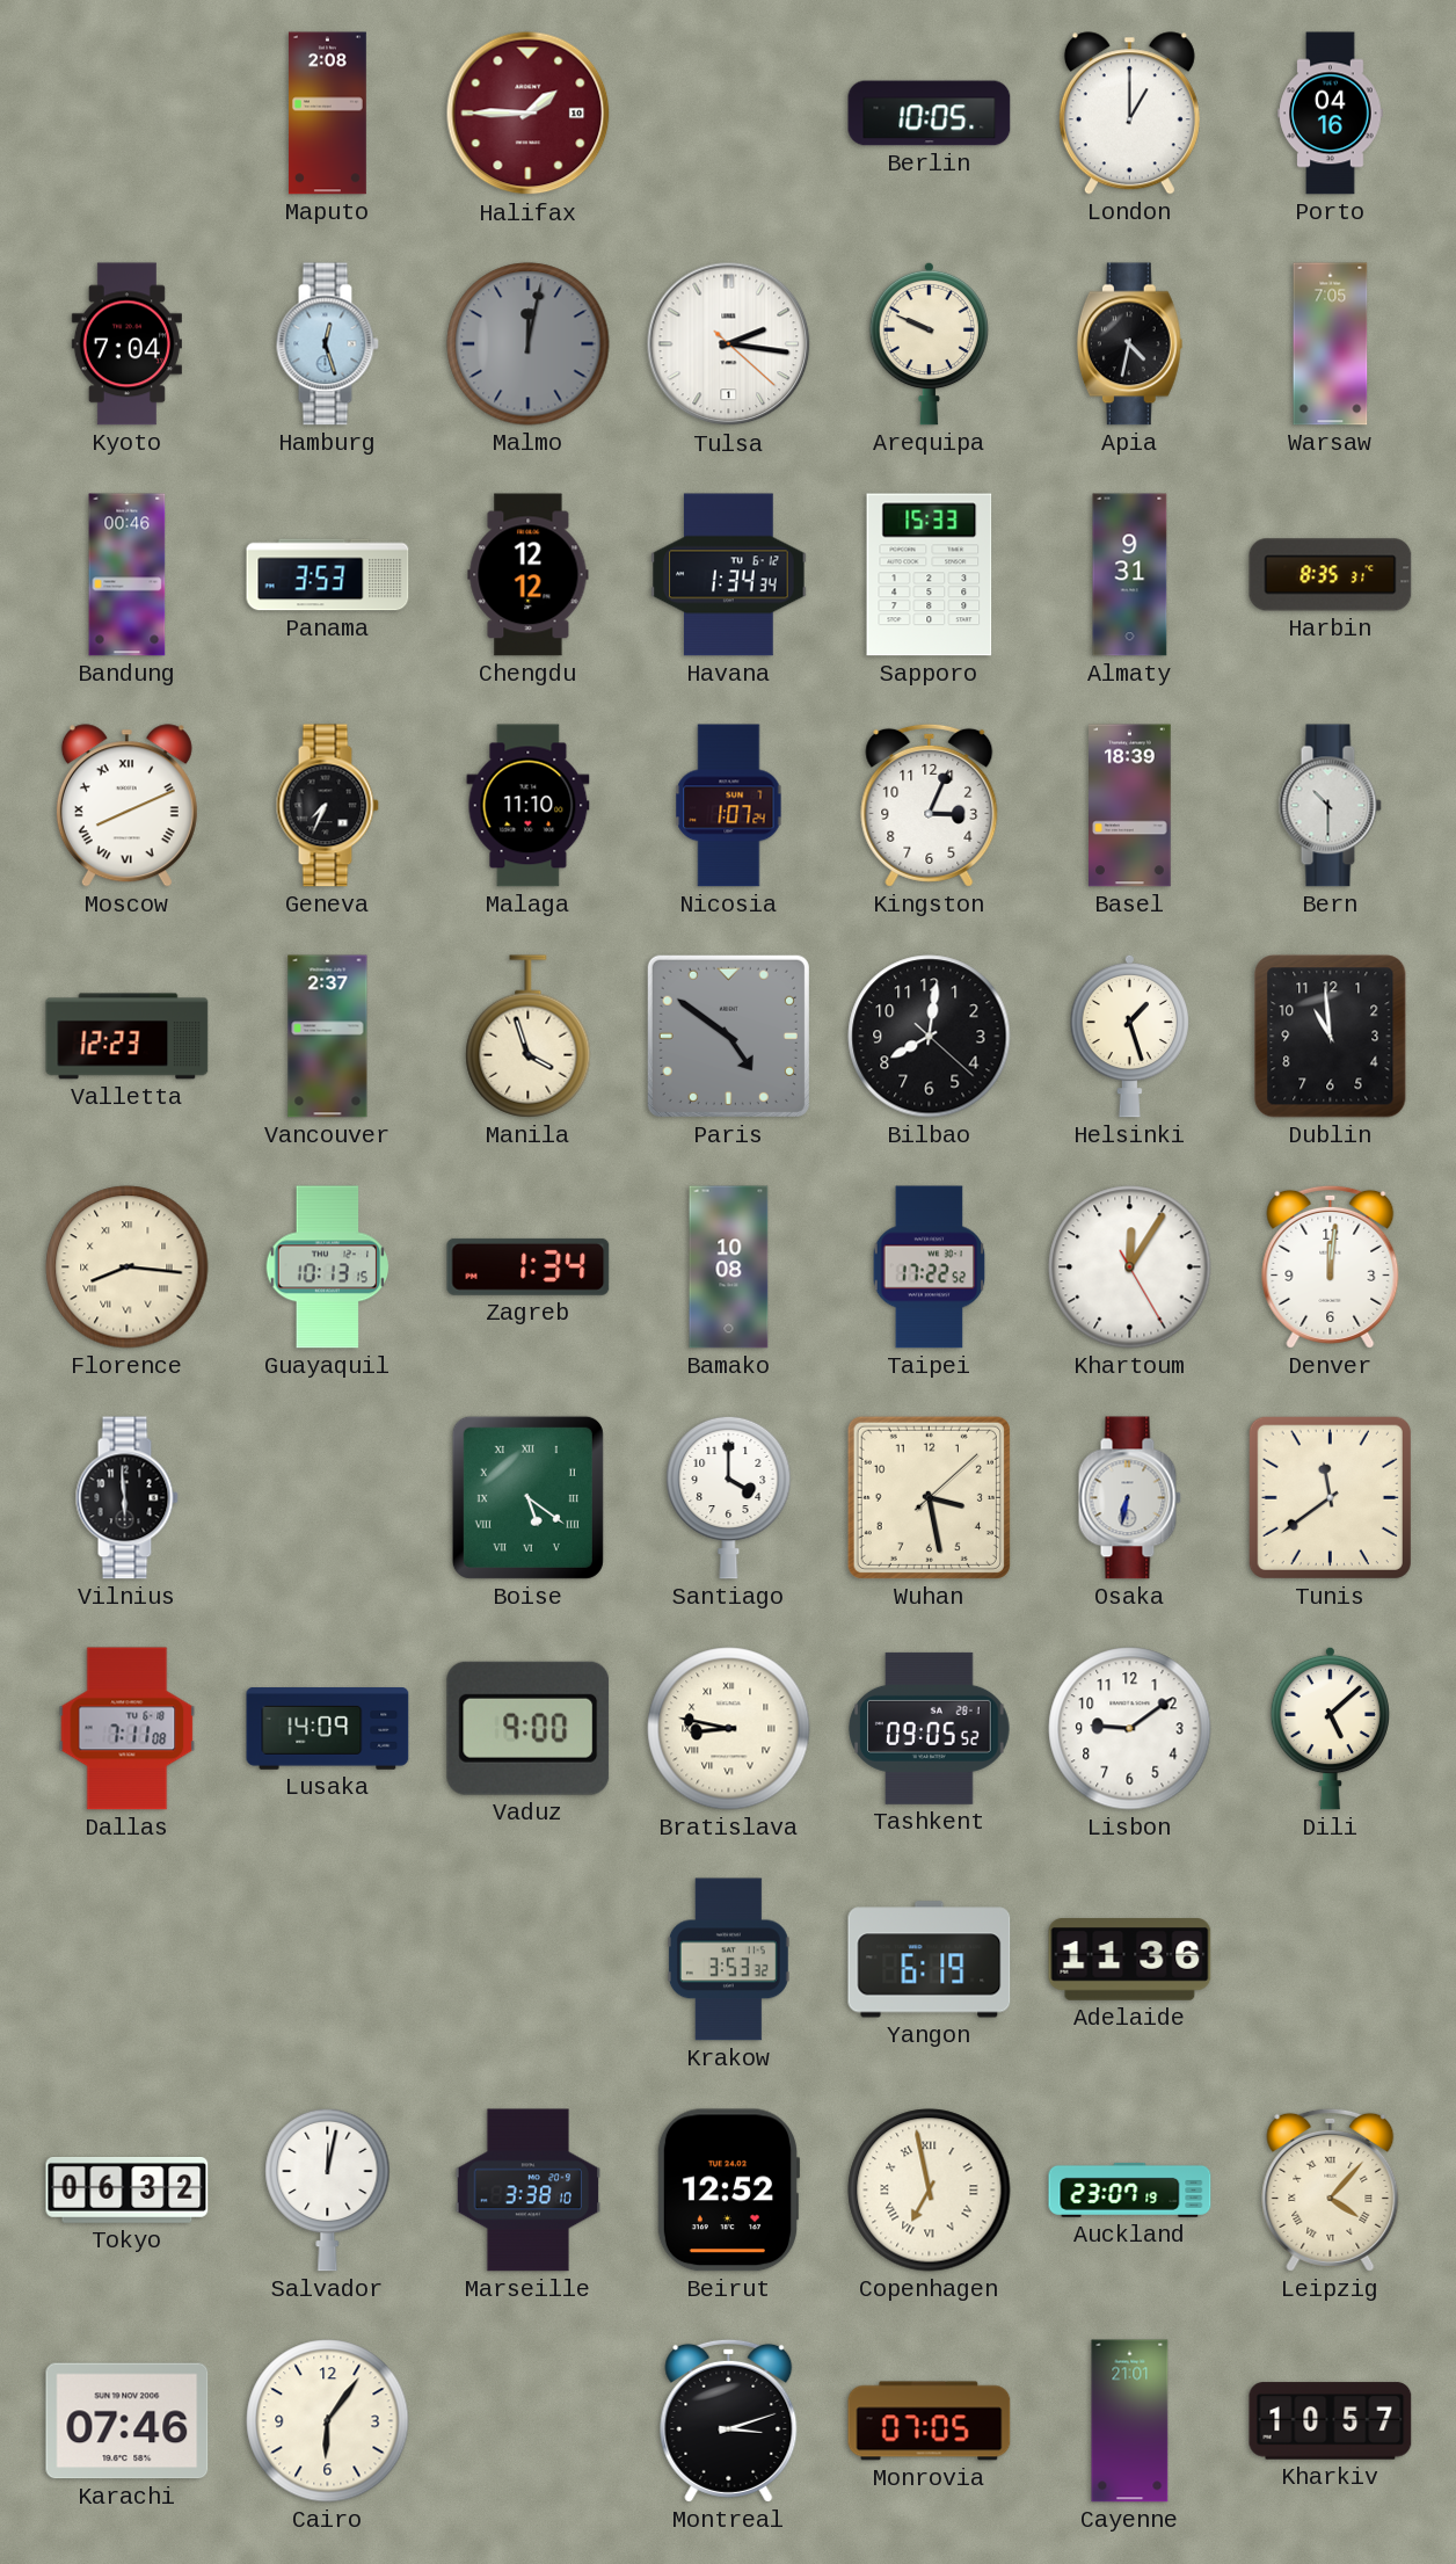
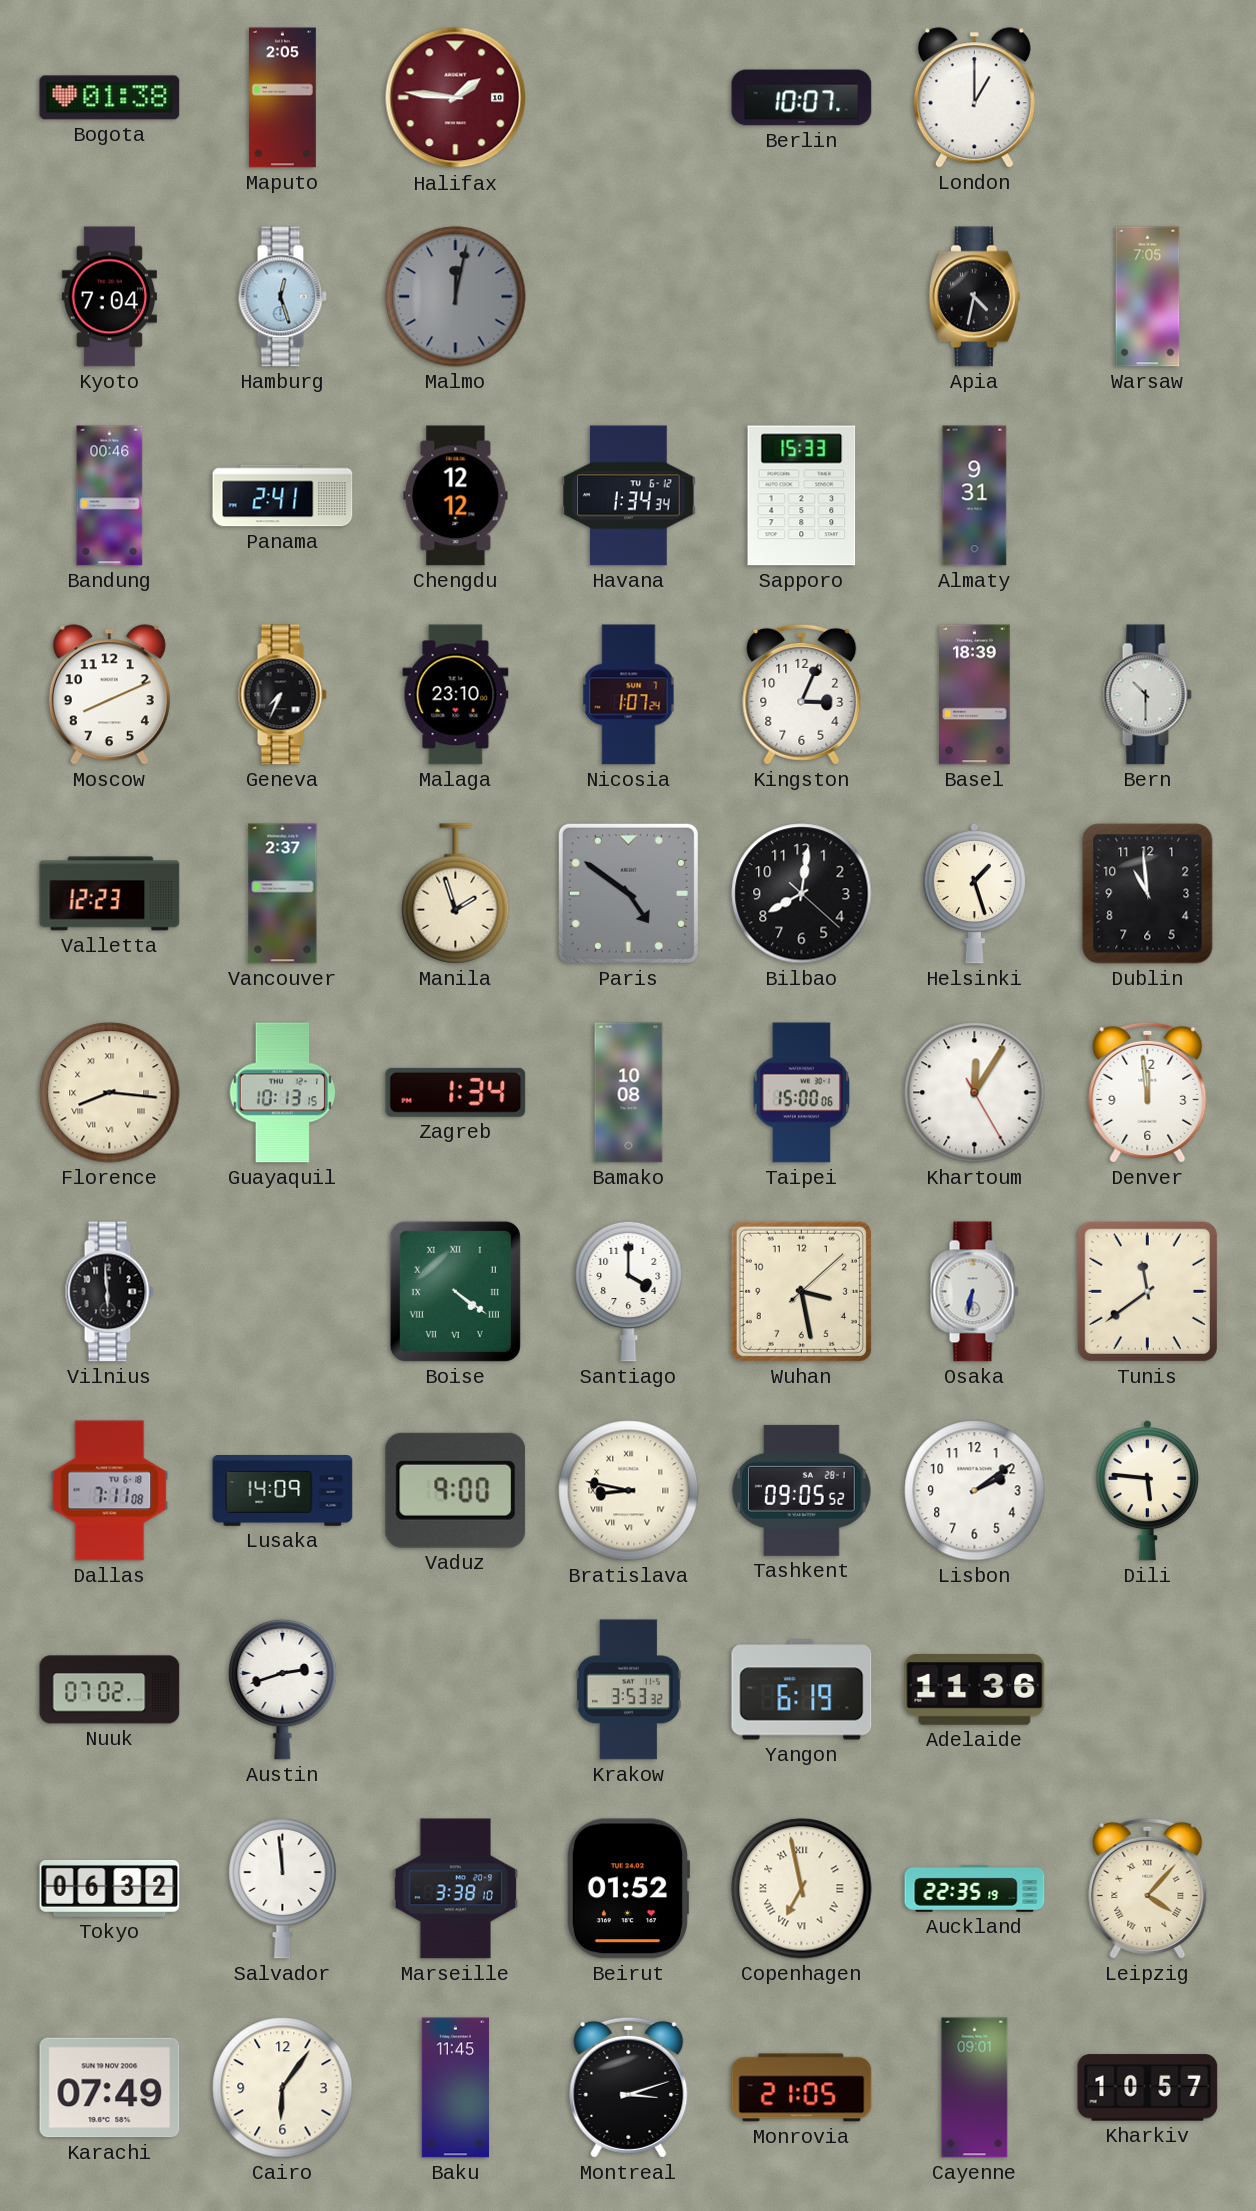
Bogota: none -> 01:38
Maputo: 2:08 -> 2:05
Halifax: 1:45 -> 1:46
Berlin: 10:05 -> 10:07
Porto: 04:16 -> none
Tulsa: 2:16 -> none
Arequipa: 9:49 -> none
Panama: 3:53 -> 2:41
Harbin: 8:35 -> none
Moscow numerals: Roman -> Arabic
Malaga: 11:10 -> 23:10
Manila: 3:57 -> 1:57
Taipei: 17:22 -> 15:00
Denver: 12:01 -> 11:59
Boise: 5:21 -> 4:21
Lisbon: 9:09 -> 2:09
Dili: 5:08 -> 5:46
Nuuk: none -> 07:02
Austin: none -> 2:42
Salvador: 12:02 -> 11:59
Beirut: 12:52 -> 01:52
Auckland: 23:07 -> 22:35
Karachi: 07:46 -> 07:49
Baku: none -> 11:45
Monrovia: 07:05 -> 21:05
Cayenne: 21:01 -> 09:01
